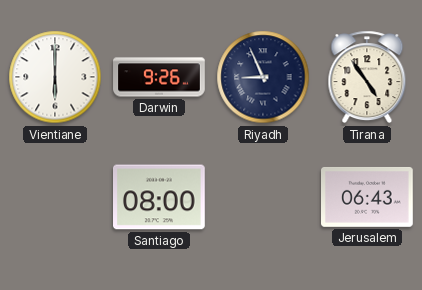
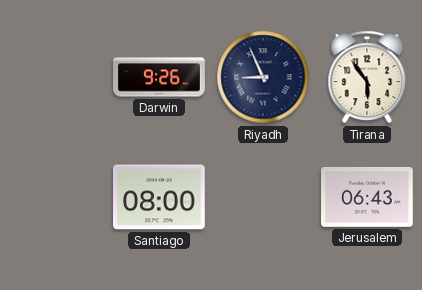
Vientiane: 6:00 -> none
Tirana: 4:54 -> 5:54
